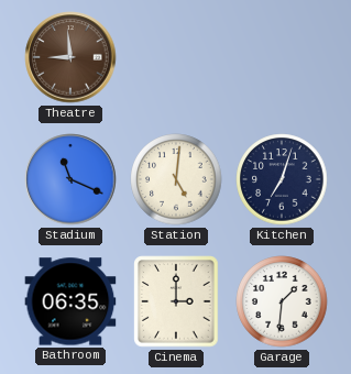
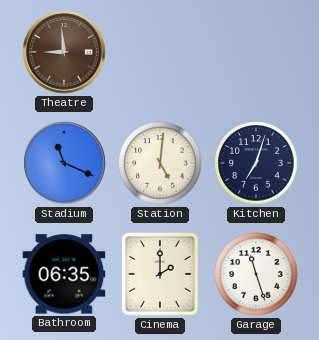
Cinema: 3:00 -> 2:00
Garage: 1:31 -> 11:27
